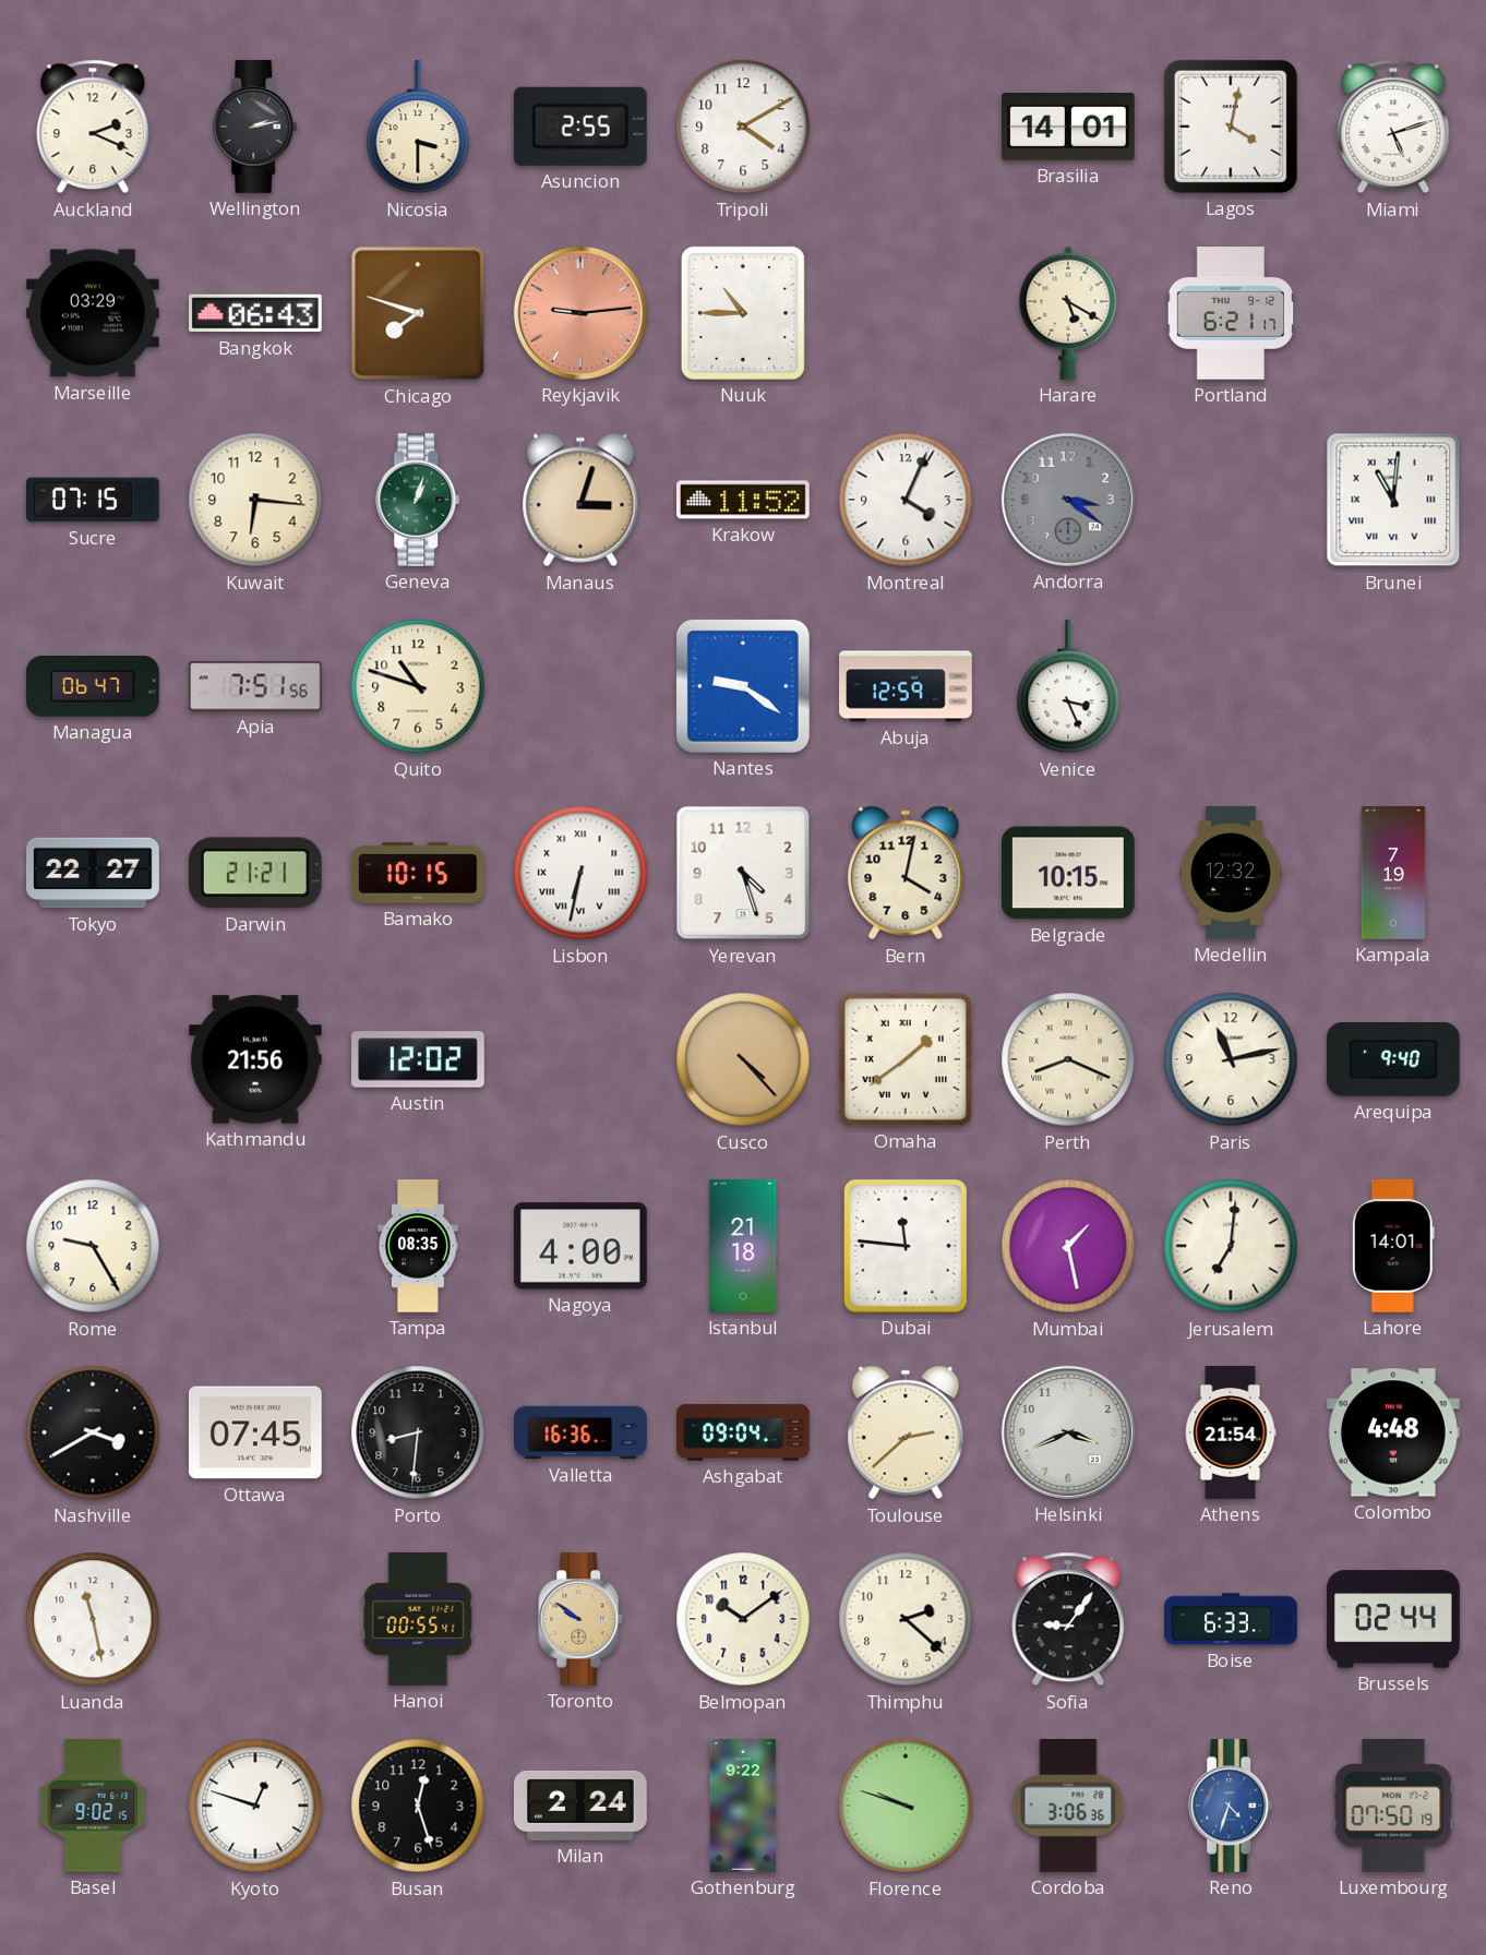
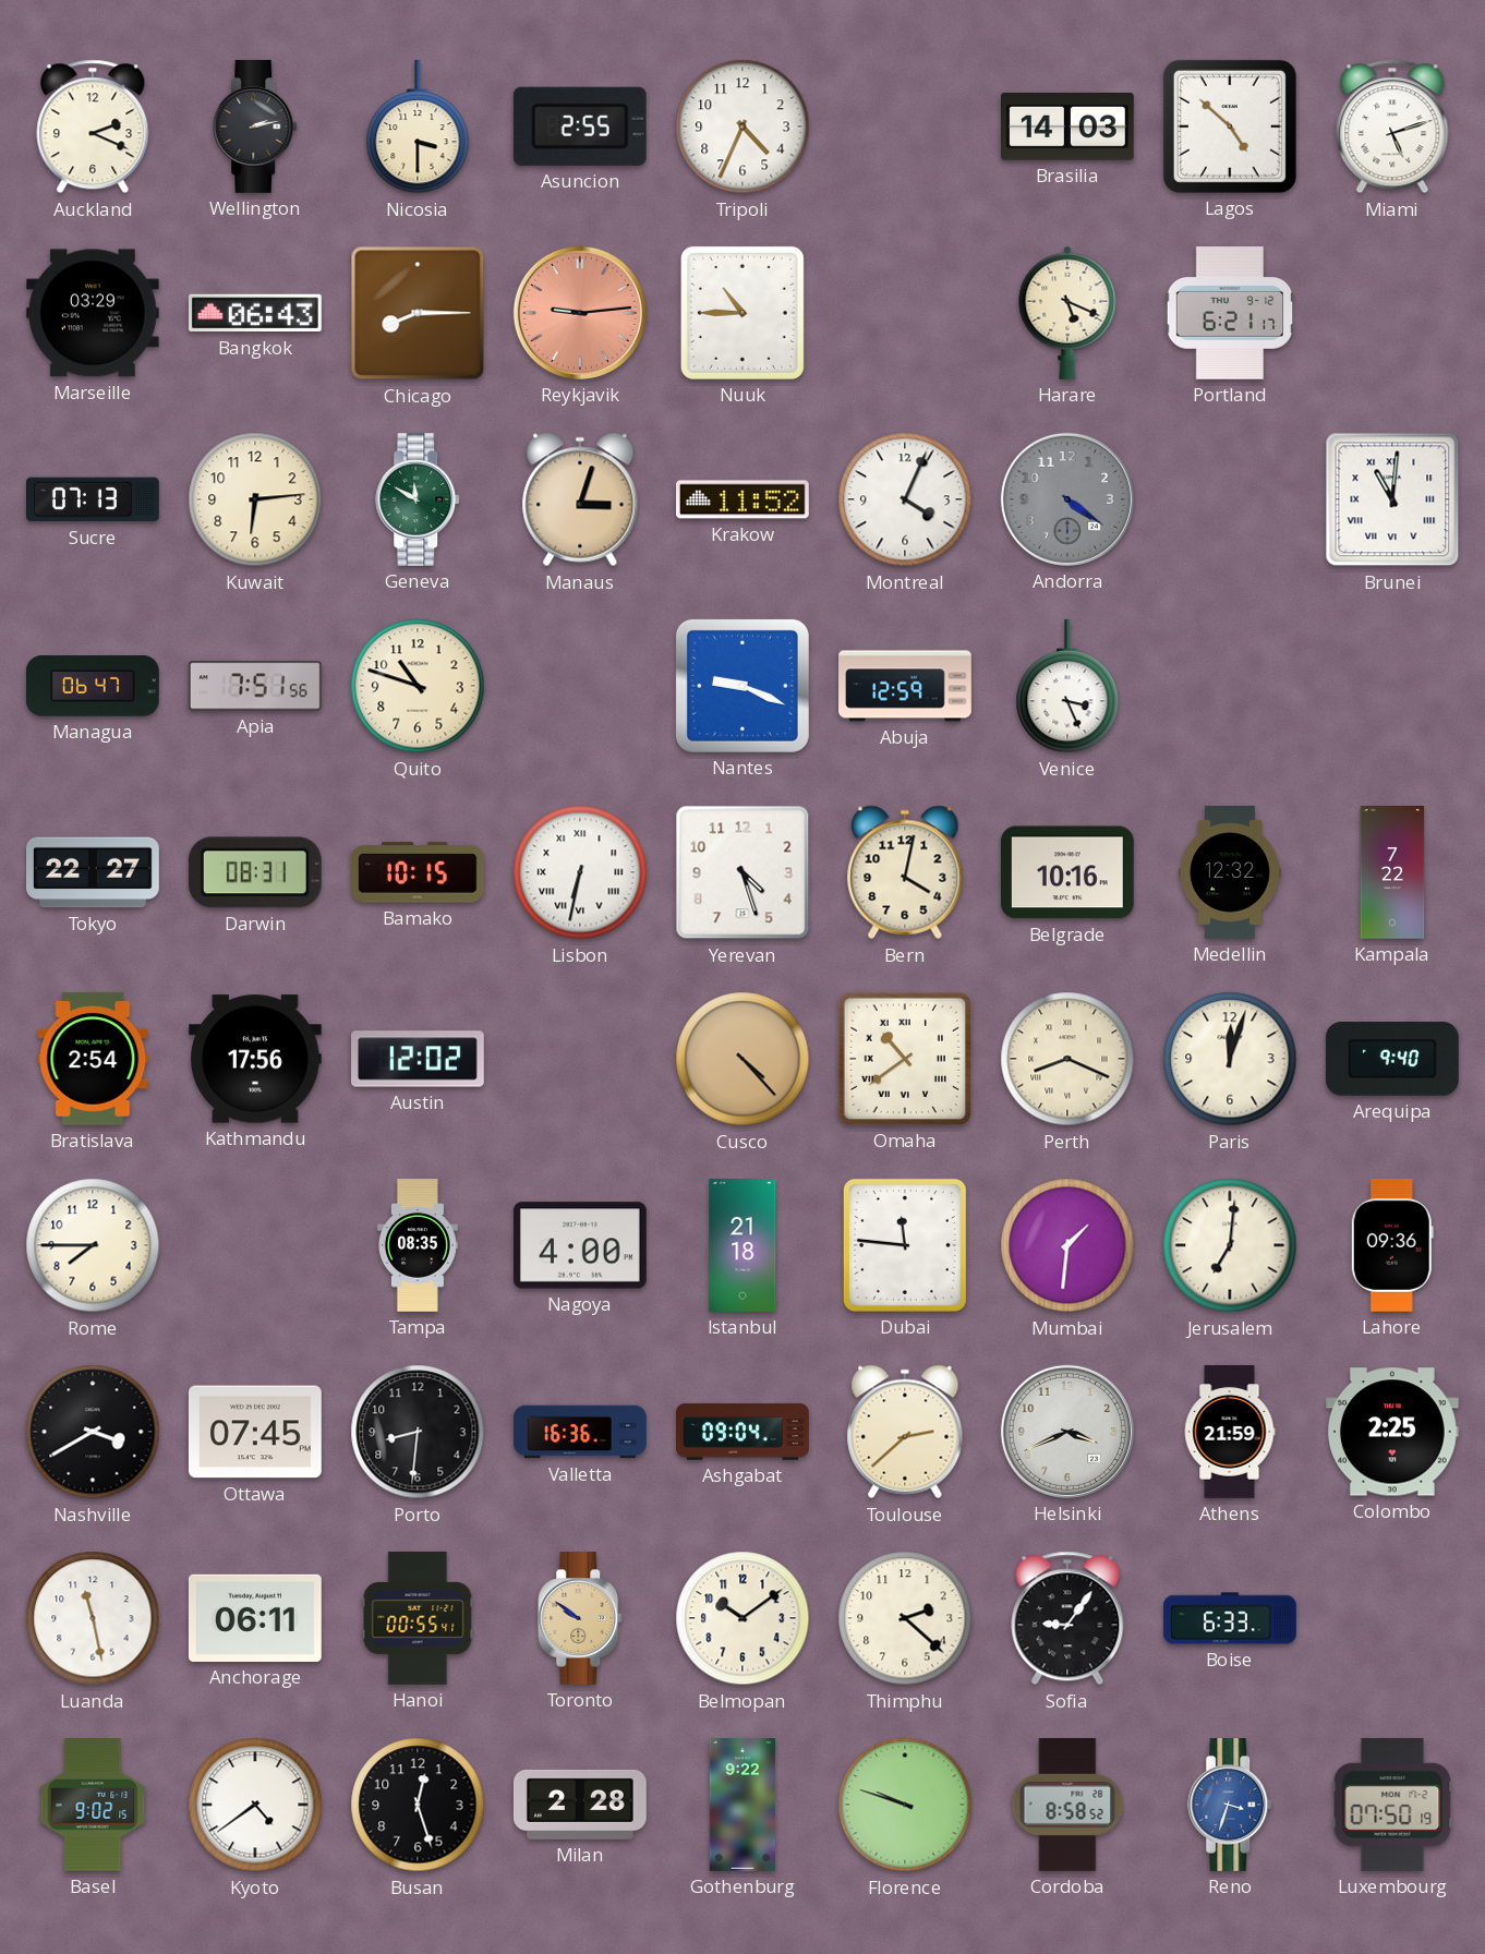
Tripoli: 4:10 -> 4:34
Brasilia: 14:01 -> 14:03
Lagos: 4:02 -> 4:52
Chicago: 7:48 -> 8:15
Harare: 5:20 -> 5:19
Sucre: 07:15 -> 07:13
Kuwait: 6:16 -> 6:14
Geneva: 1:03 -> 11:50
Andorra: 3:21 -> 4:21
Nantes: 9:21 -> 9:19
Darwin: 21:21 -> 08:31
Belgrade: 10:15 -> 10:16
Kampala: 7:19 -> 7:22
Bratislava: none -> 2:54
Kathmandu: 21:56 -> 17:56
Omaha: 1:39 -> 10:39
Paris: 11:13 -> 12:03
Rome: 9:25 -> 7:45
Mumbai: 1:28 -> 1:31
Lahore: 14:01 -> 09:36
Athens: 21:54 -> 21:59
Colombo: 4:48 -> 2:25
Anchorage: none -> 06:11
Brussels: 02:44 -> none
Kyoto: 12:48 -> 4:39
Milan: 2:24 -> 2:28
Cordoba: 3:06 -> 8:58
Reno: 4:33 -> 3:33
